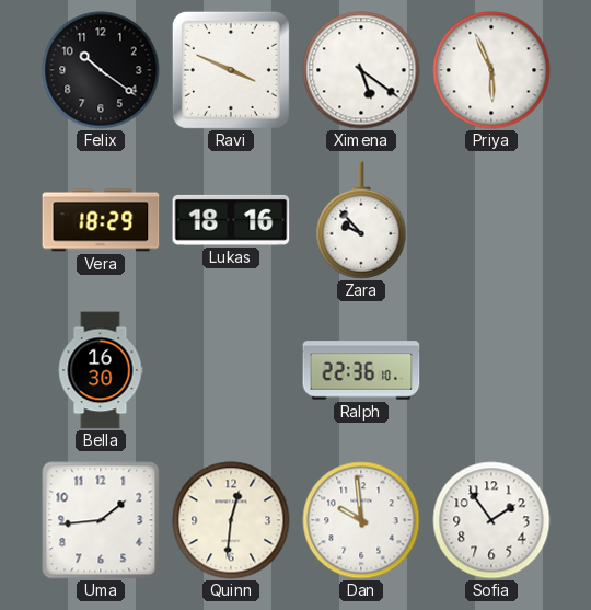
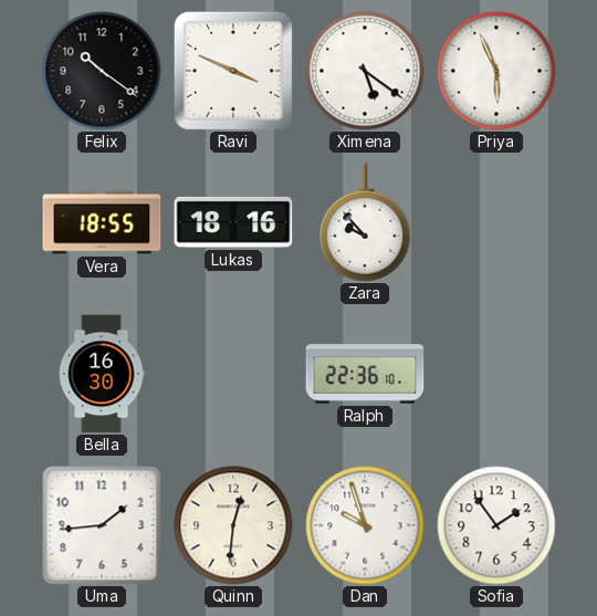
Vera: 18:29 -> 18:55
Dan: 9:59 -> 9:57
